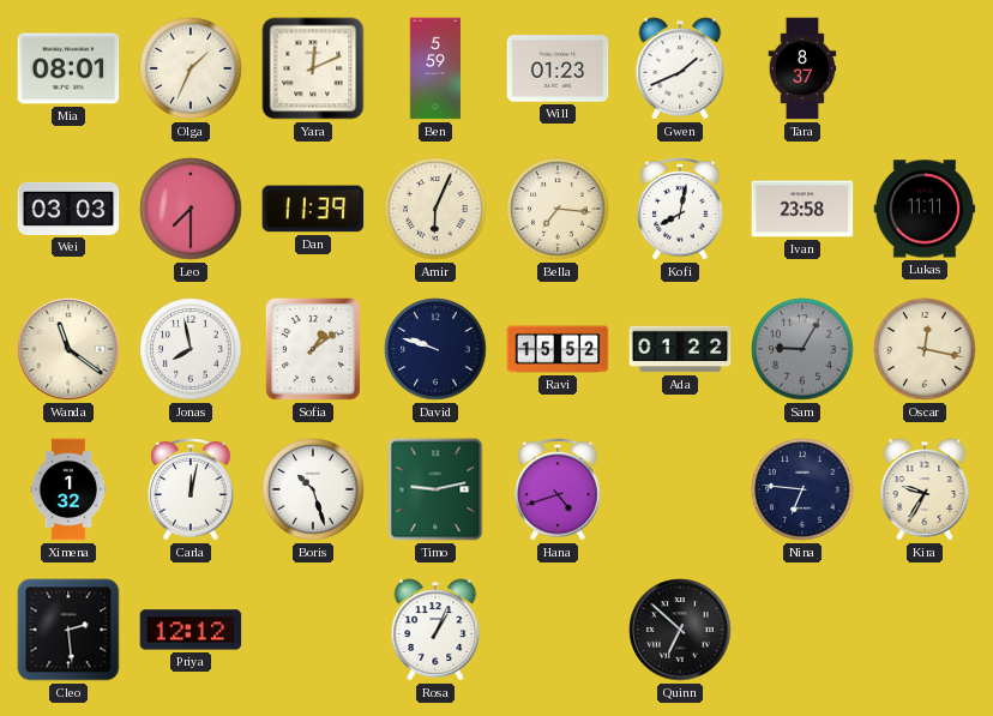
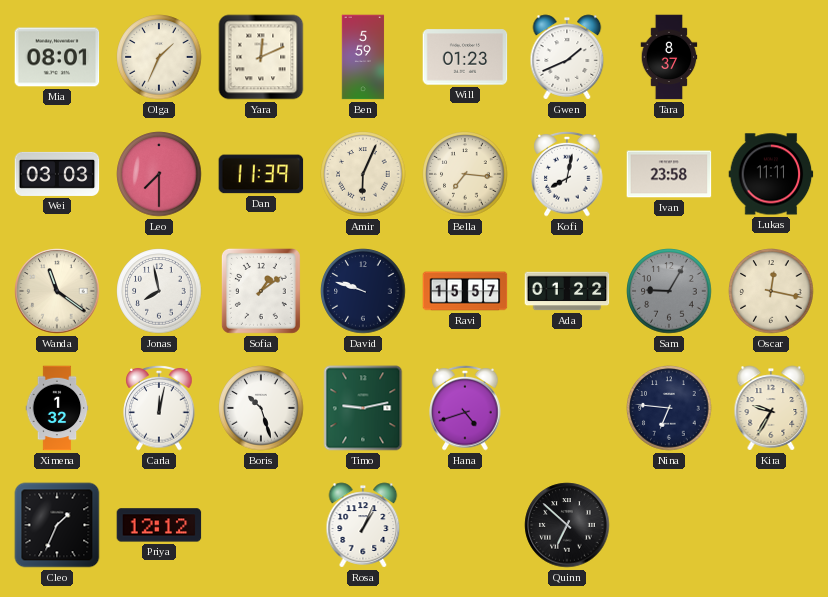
Ravi: 15:52 -> 15:57
Cleo: 2:29 -> 1:34
